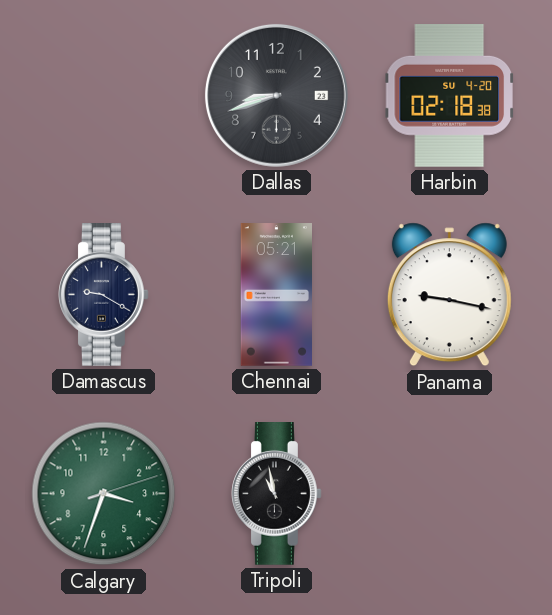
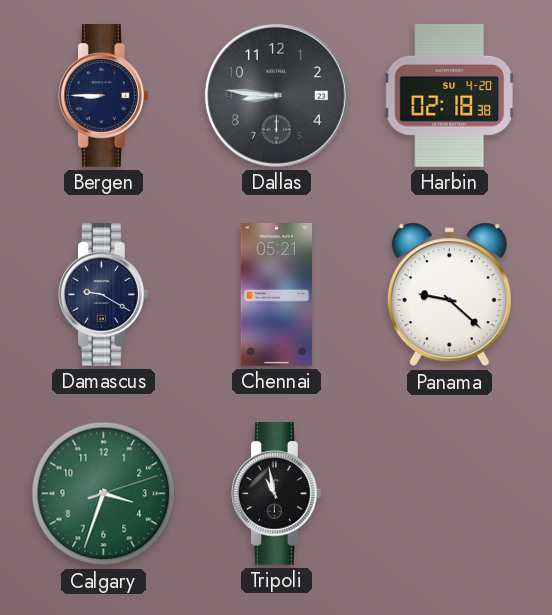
Bergen: none -> 8:45
Dallas: 8:42 -> 8:46
Panama: 9:17 -> 9:22
